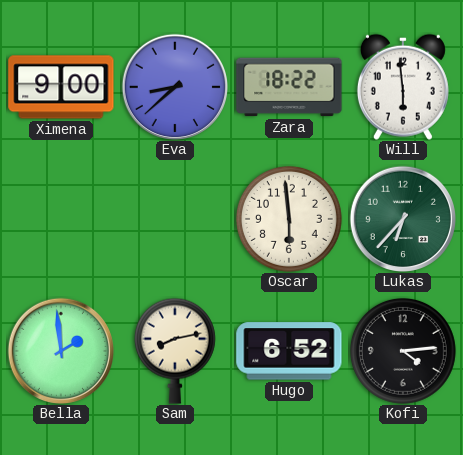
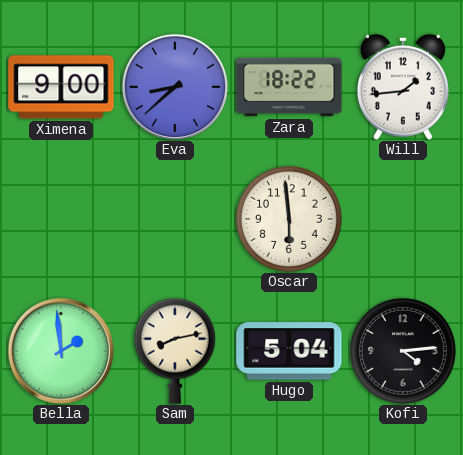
Will: 5:59 -> 1:44
Lukas: 6:37 -> none
Hugo: 6:52 -> 5:04
